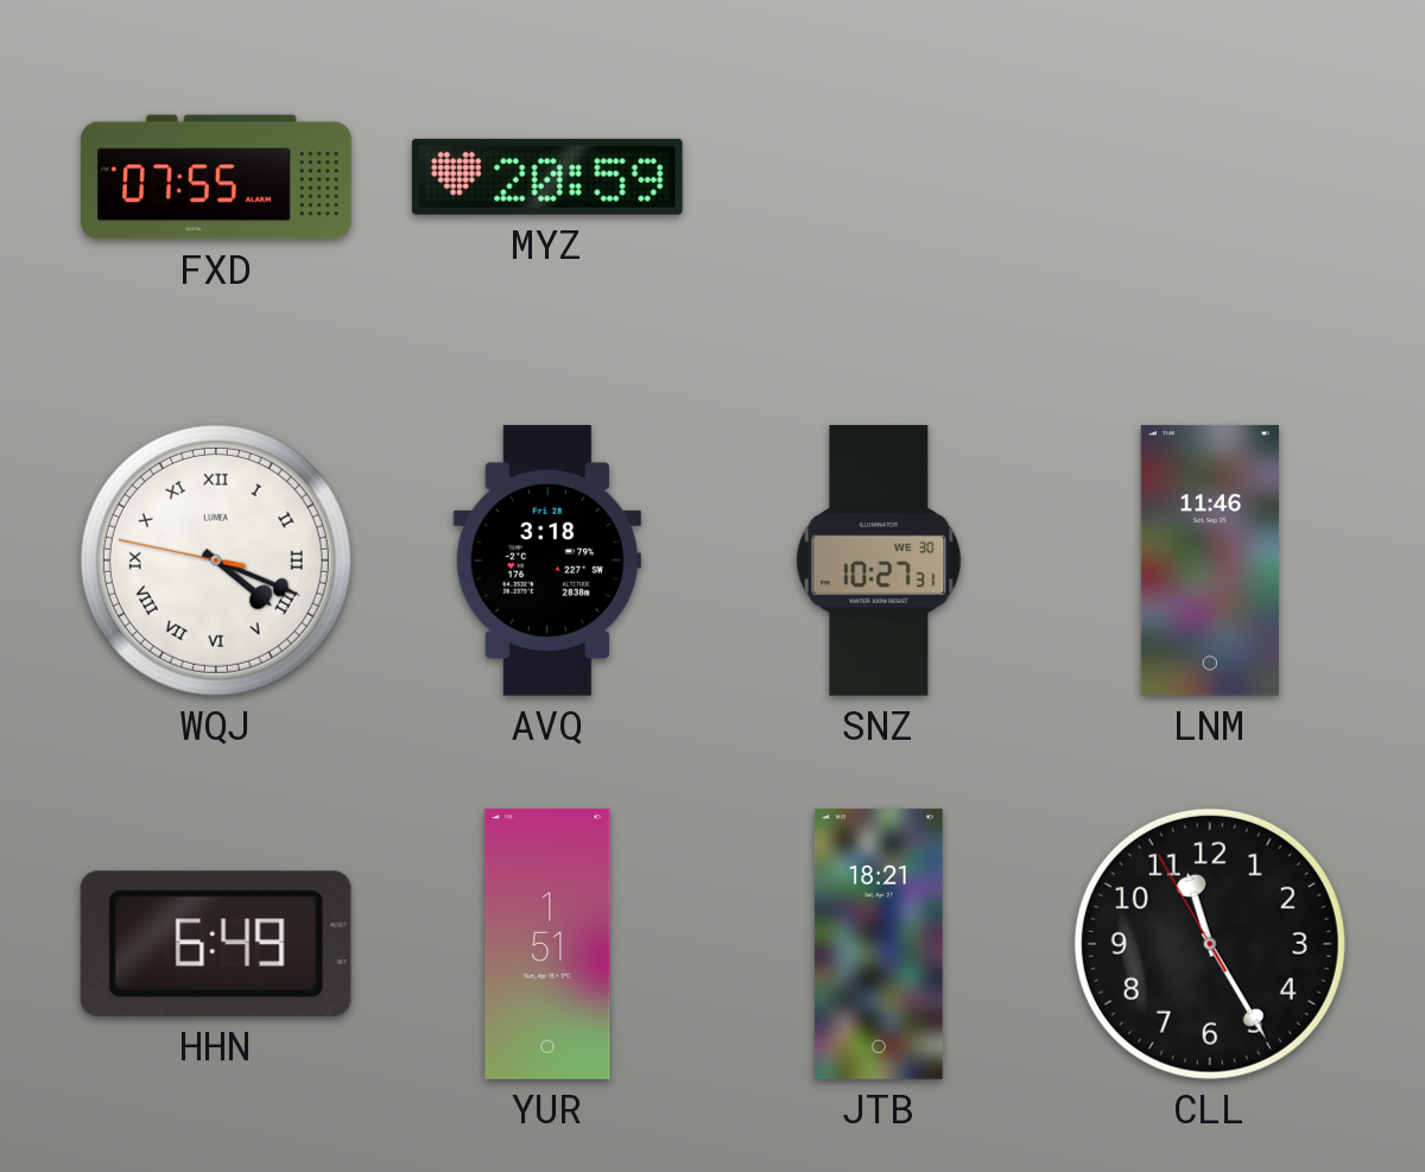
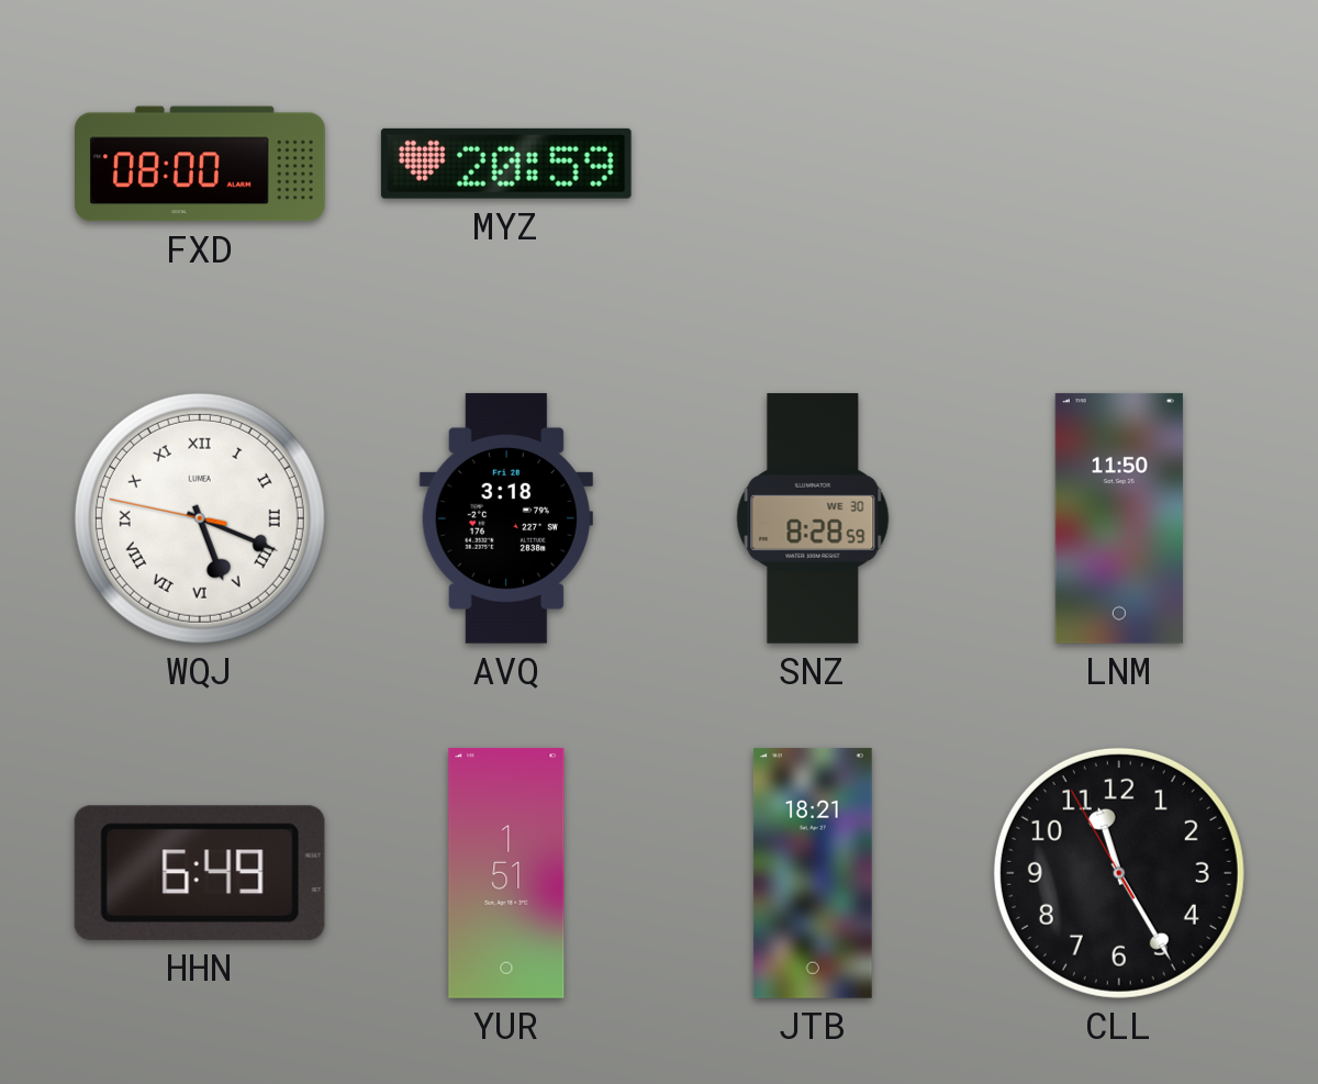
FXD: 07:55 -> 08:00
WQJ: 4:18 -> 5:18
SNZ: 10:27 -> 8:28
LNM: 11:46 -> 11:50
